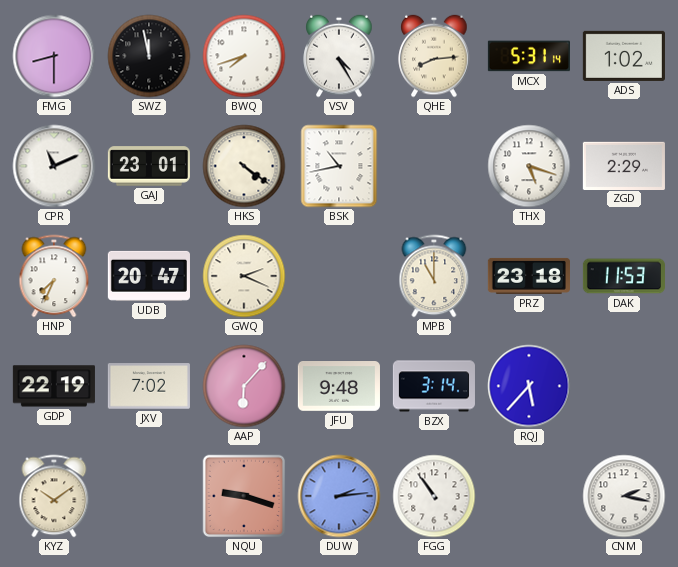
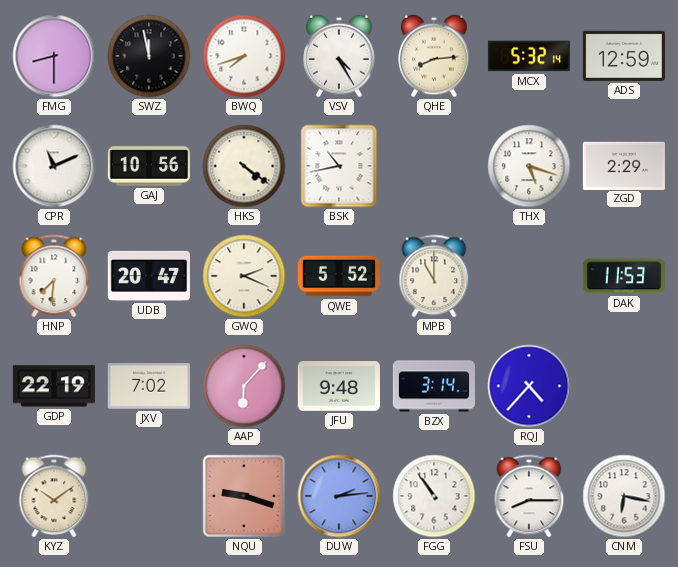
MCX: 5:31 -> 5:32
ADS: 1:02 -> 12:59
GAJ: 23:01 -> 10:56
HNP: 7:34 -> 7:31
QWE: none -> 5:52
PRZ: 23:18 -> none
RQJ: 5:37 -> 4:37
FSU: none -> 8:15
CNM: 2:17 -> 6:17
